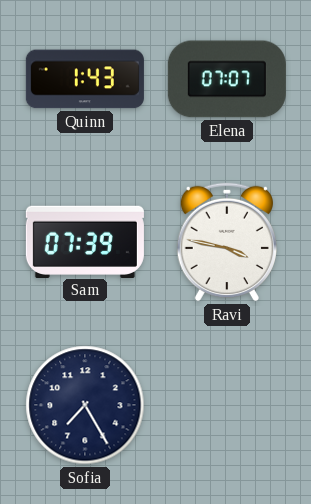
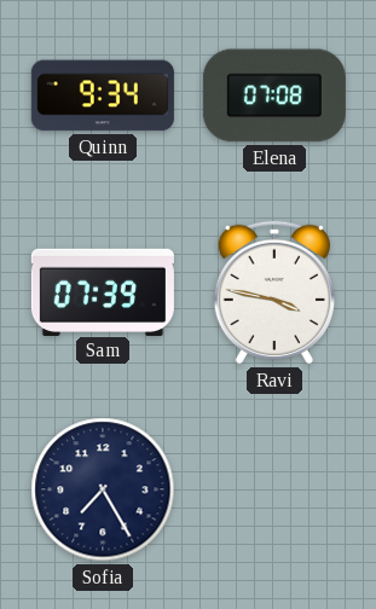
Quinn: 1:43 -> 9:34
Elena: 07:07 -> 07:08
